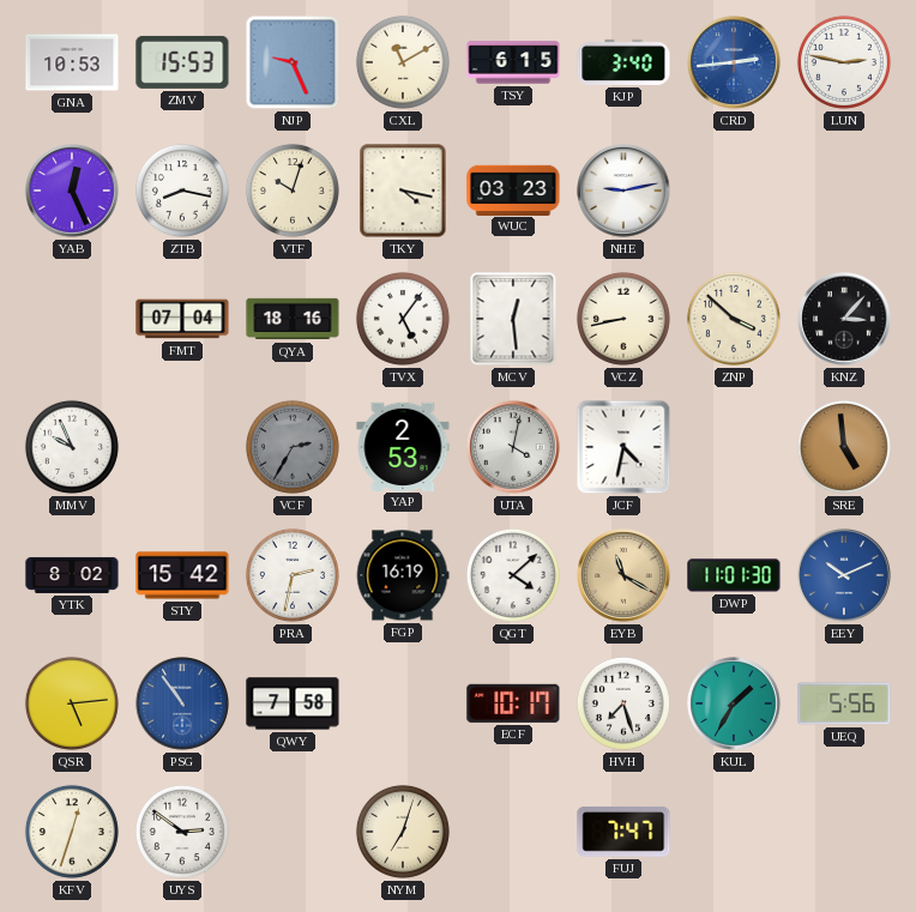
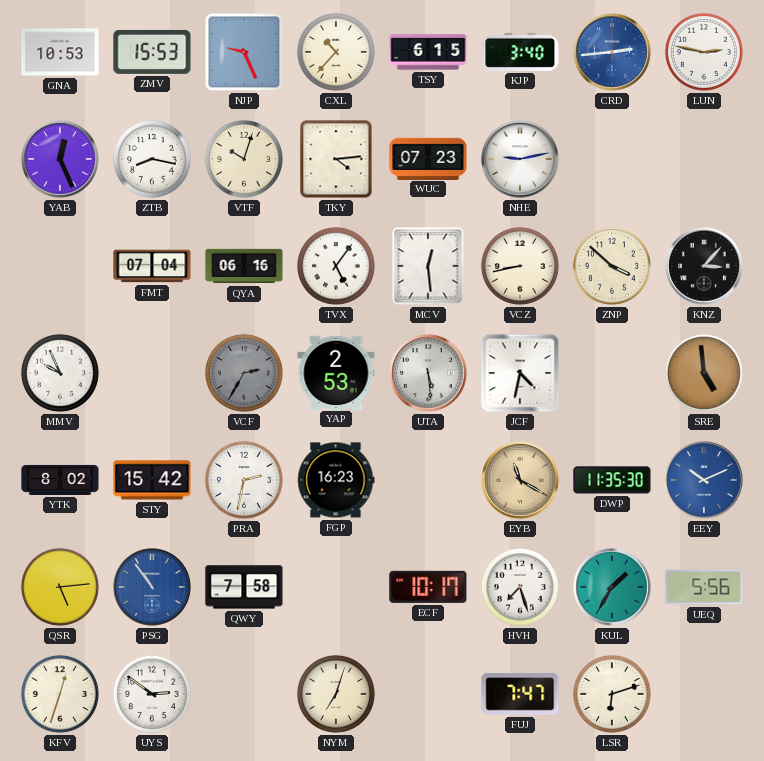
CXL: 11:10 -> 10:37
TKY: 4:17 -> 4:14
WUC: 03:23 -> 07:23
QYA: 18:16 -> 06:16
UTA: 4:02 -> 5:29
FGP: 16:19 -> 16:23
QGT: 4:08 -> none
DWP: 11:01 -> 11:35
LSR: none -> 6:12
